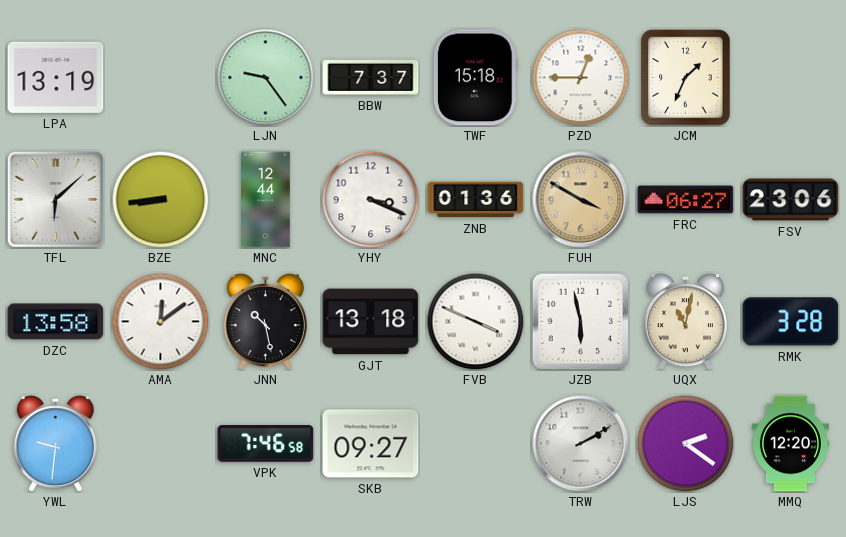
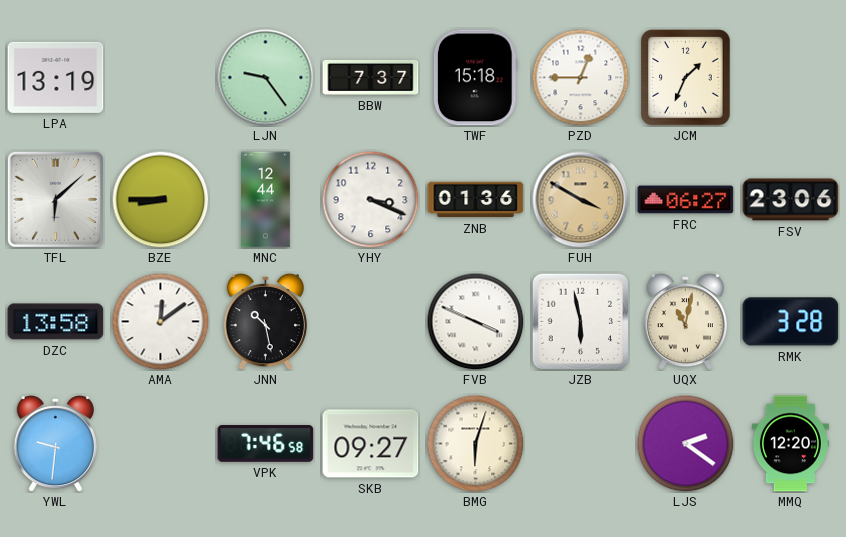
BZE: 8:44 -> 8:45
GJT: 13:18 -> none
BMG: none -> 6:03
TRW: 2:10 -> none
